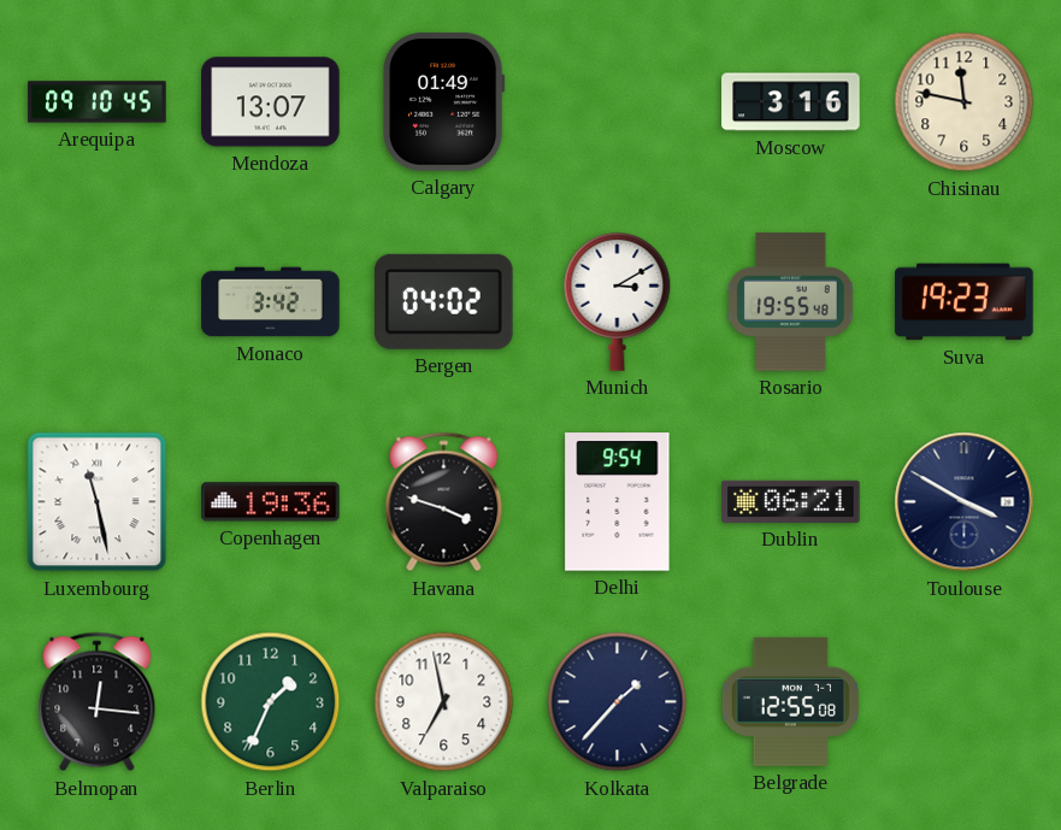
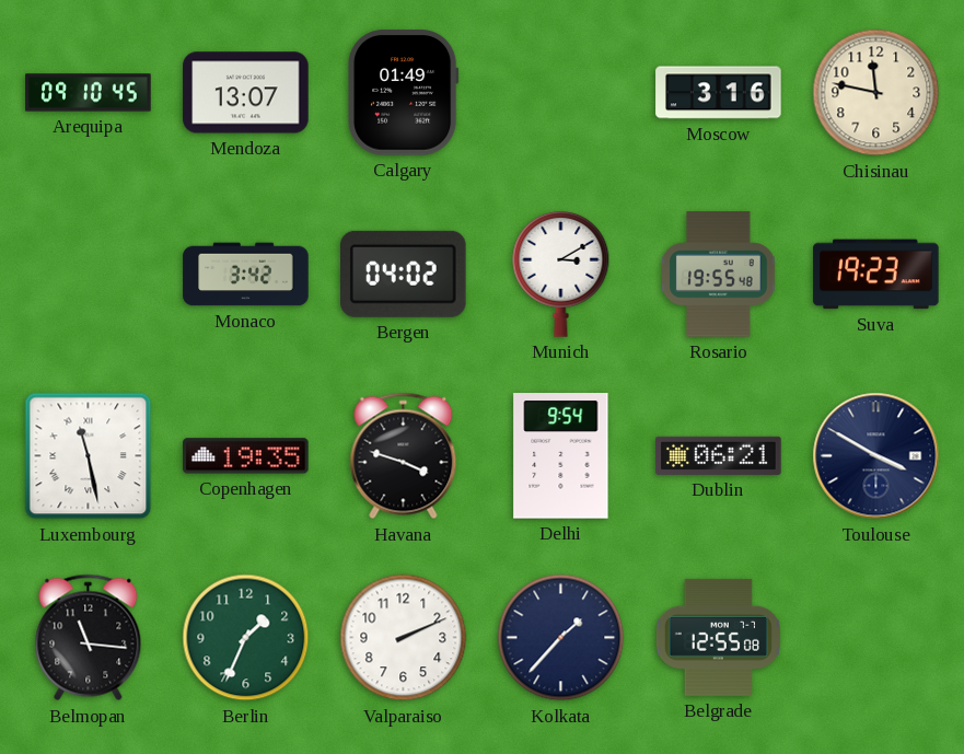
Copenhagen: 19:36 -> 19:35
Belmopan: 12:16 -> 11:16
Valparaiso: 6:58 -> 2:11
